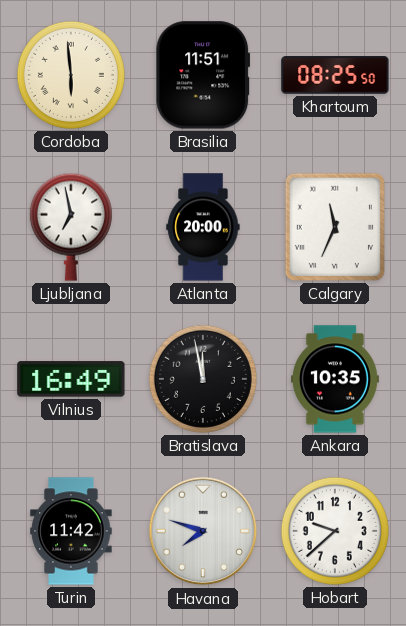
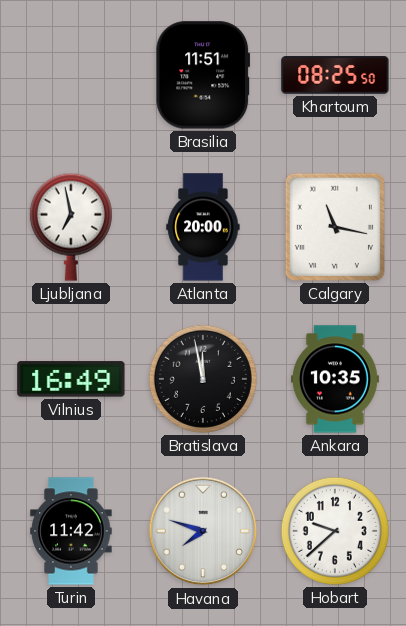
Cordoba: 5:59 -> none
Calgary: 11:34 -> 11:17
